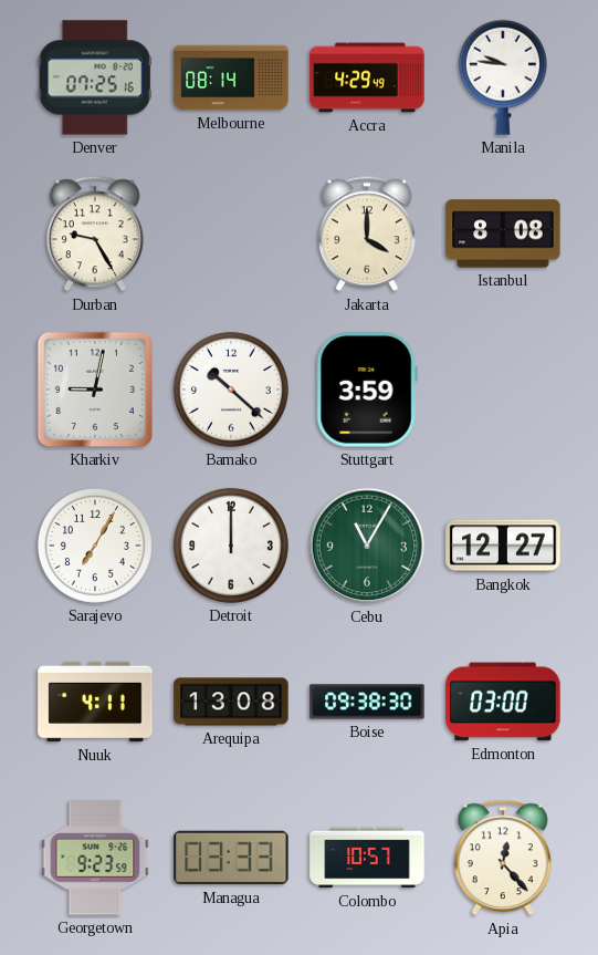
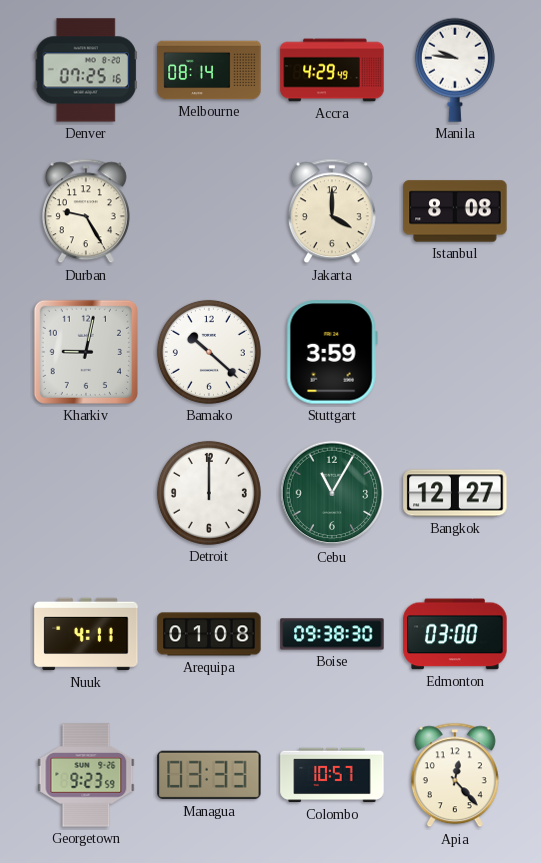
Sarajevo: 7:05 -> none
Arequipa: 13:08 -> 01:08
